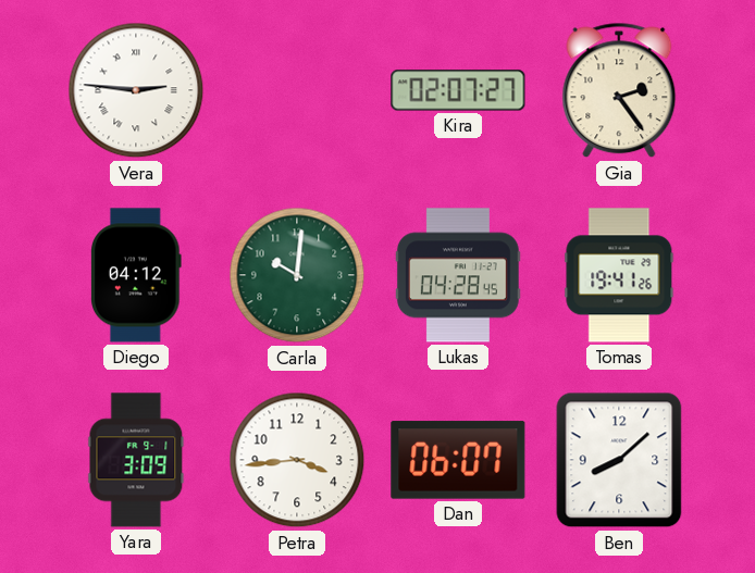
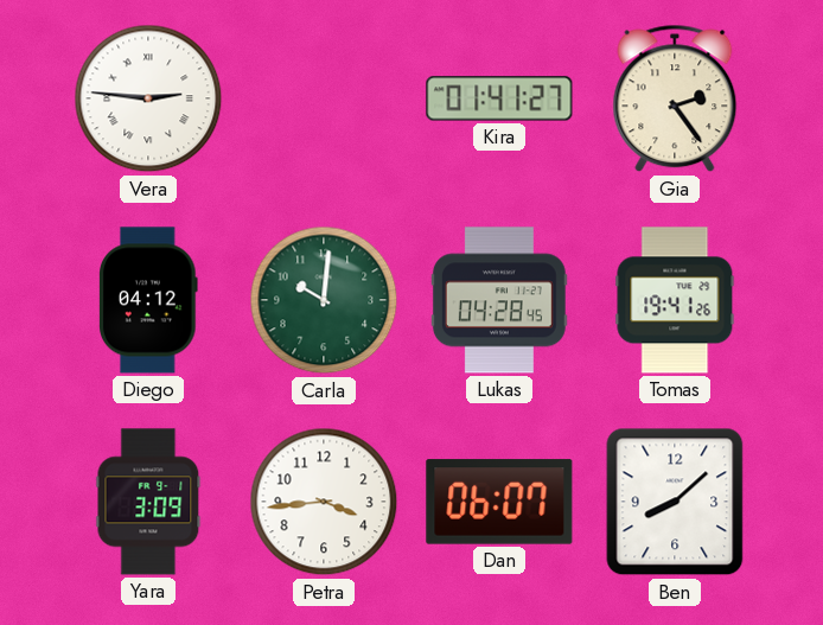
Kira: 02:07 -> 01:41
